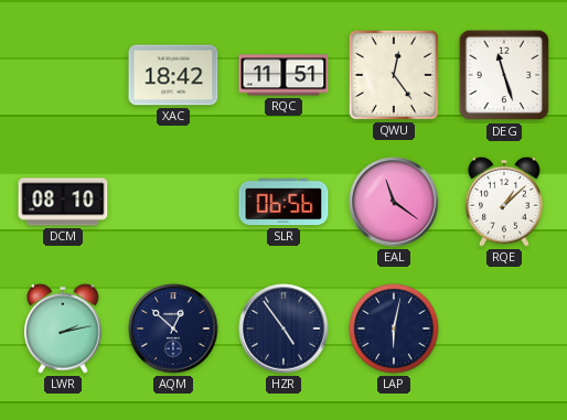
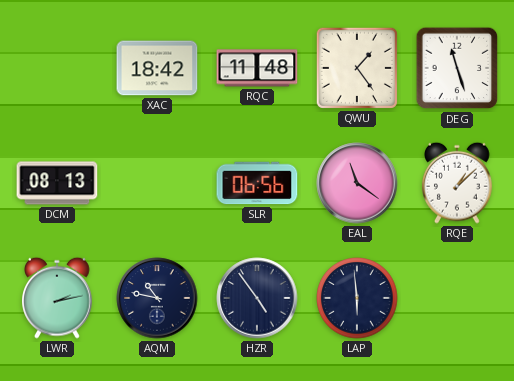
RQC: 11:51 -> 11:48
QWU: 12:24 -> 1:24
DCM: 08:10 -> 08:13
AQM: 12:52 -> 10:47
LAP: 6:02 -> 5:59
